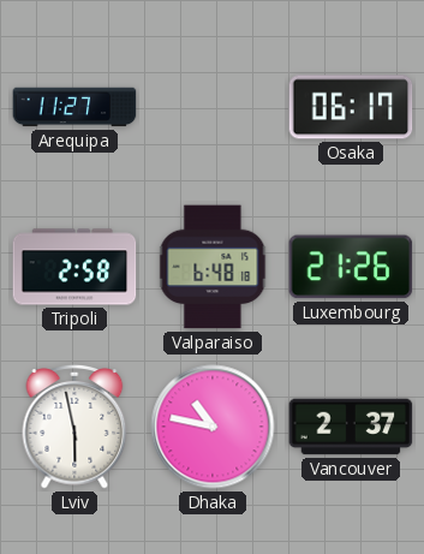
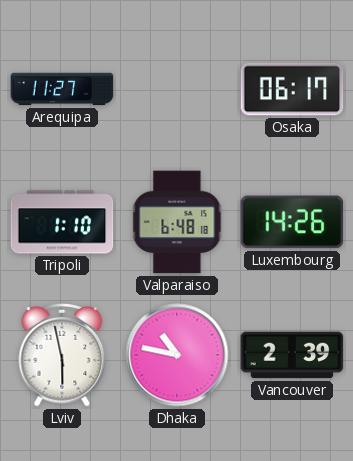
Tripoli: 2:58 -> 1:10
Luxembourg: 21:26 -> 14:26
Vancouver: 2:37 -> 2:39
